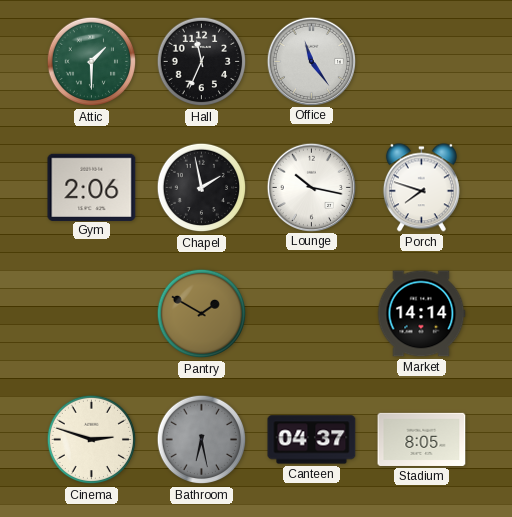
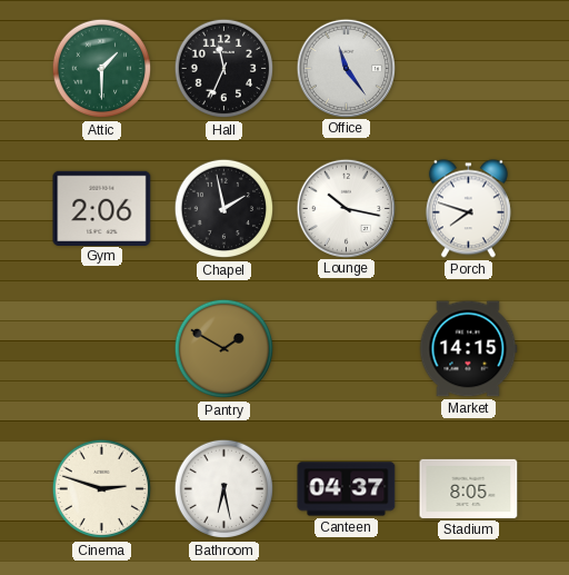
Market: 14:14 -> 14:15
Bathroom dial: grey -> white
